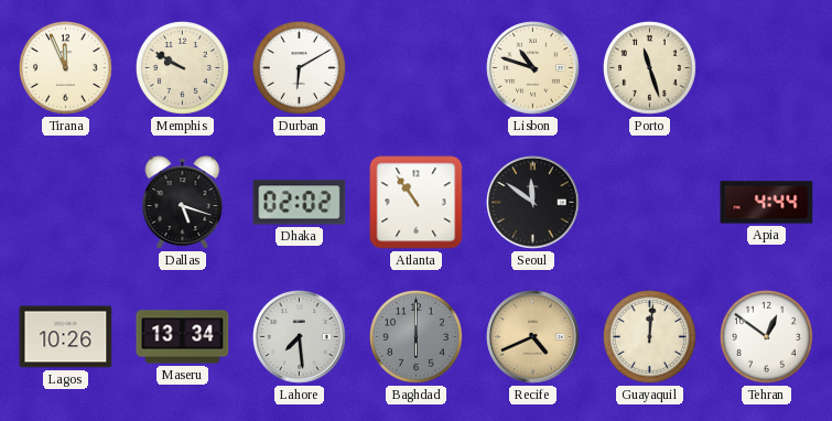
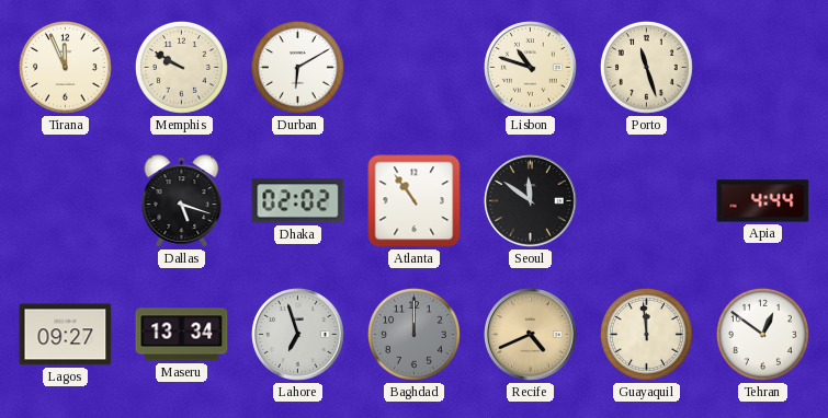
Lagos: 10:26 -> 09:27
Lahore: 7:29 -> 6:57
Baghdad: 6:00 -> 12:00
Guayaquil: 12:01 -> 11:59
